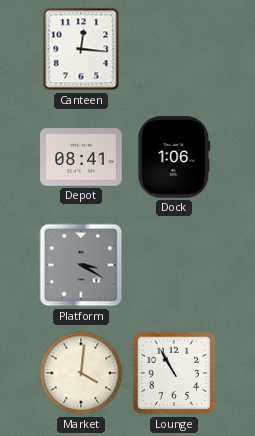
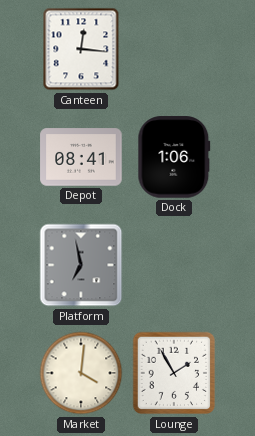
Platform: 3:20 -> 6:58
Lounge: 10:55 -> 1:55
